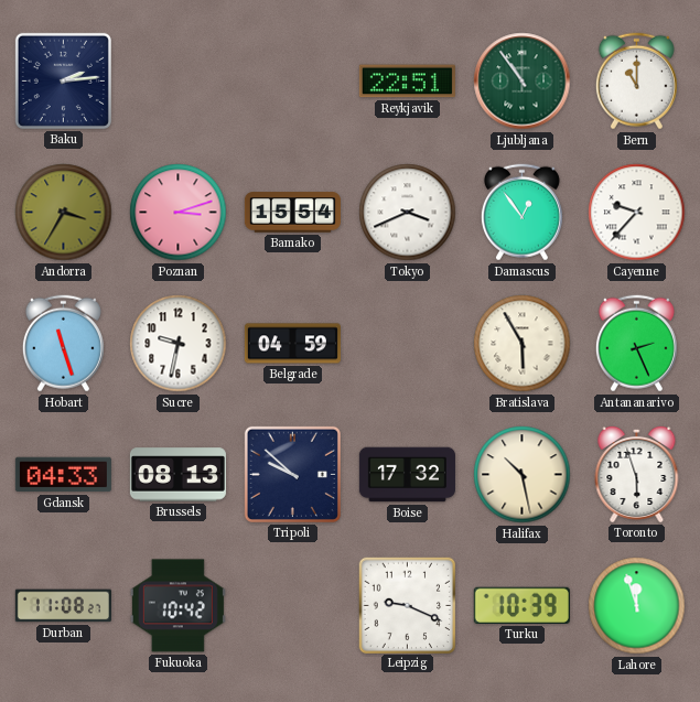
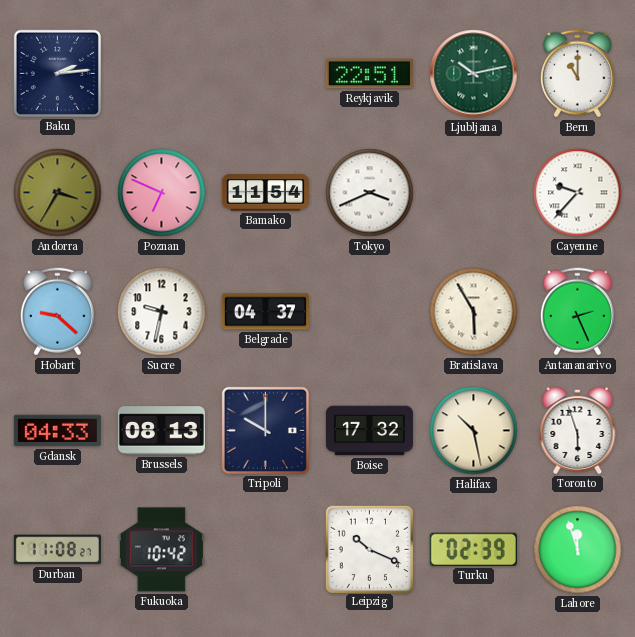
Ljubljana: 10:54 -> 10:13
Poznan: 3:12 -> 6:49
Bamako: 15:54 -> 11:54
Damascus: 12:54 -> none
Hobart: 11:27 -> 9:22
Belgrade: 04:59 -> 04:37
Tripoli: 9:52 -> 10:00
Leipzig: 9:19 -> 10:19
Turku: 10:39 -> 02:39
